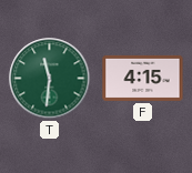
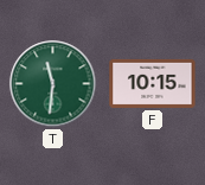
F: 4:15 -> 10:15
